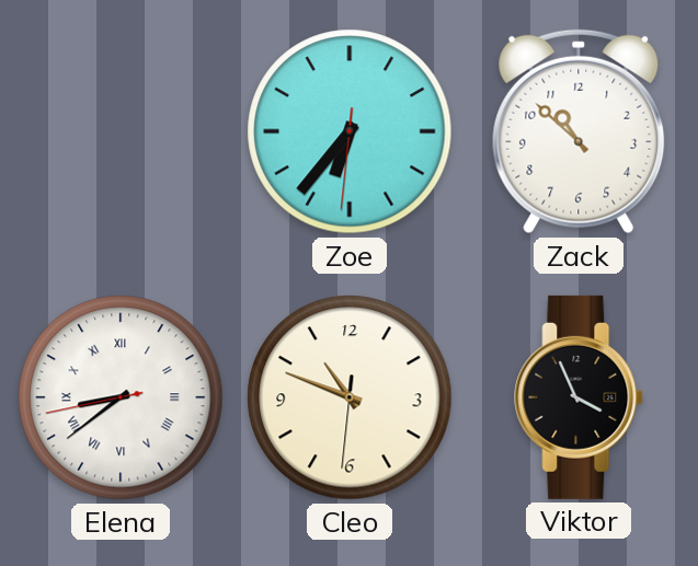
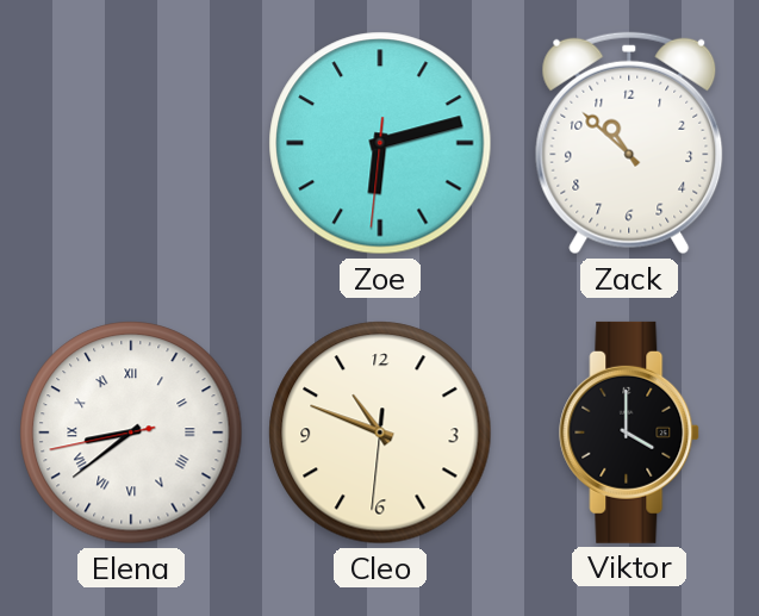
Zoe: 6:36 -> 6:12
Viktor: 3:56 -> 4:00
